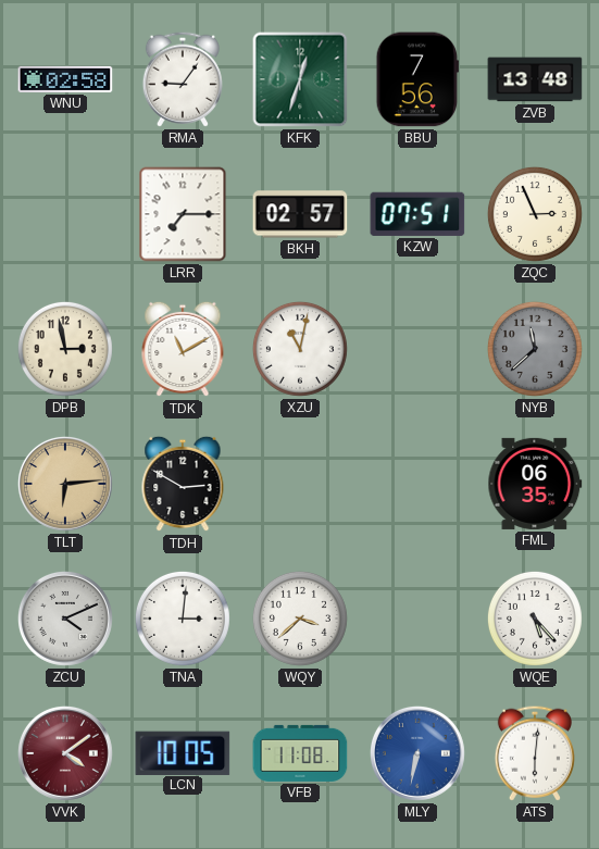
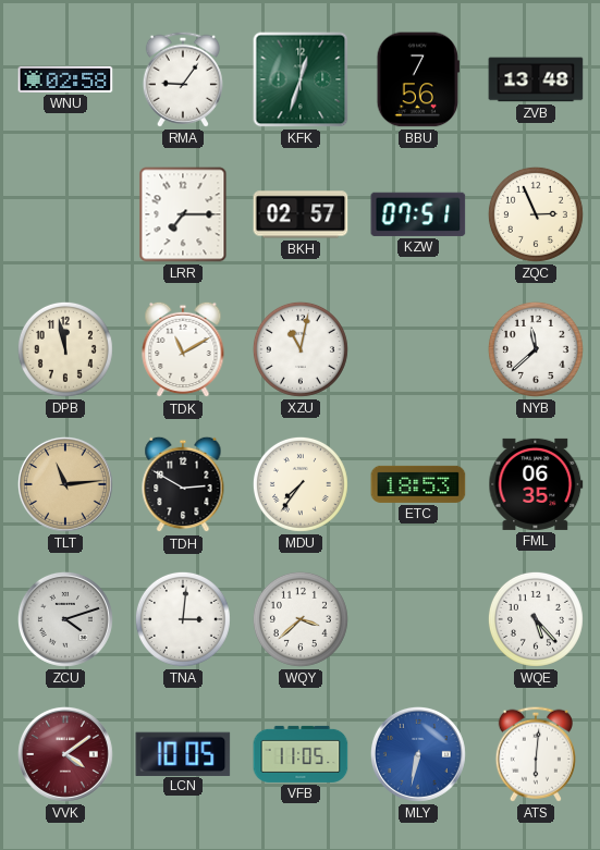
DPB: 2:58 -> 11:58
NYB dial: grey -> white
TLT: 6:14 -> 11:14
MDU: none -> 7:36
ETC: none -> 18:53
ZCU: 4:11 -> 4:12
VFB: 11:08 -> 11:05
